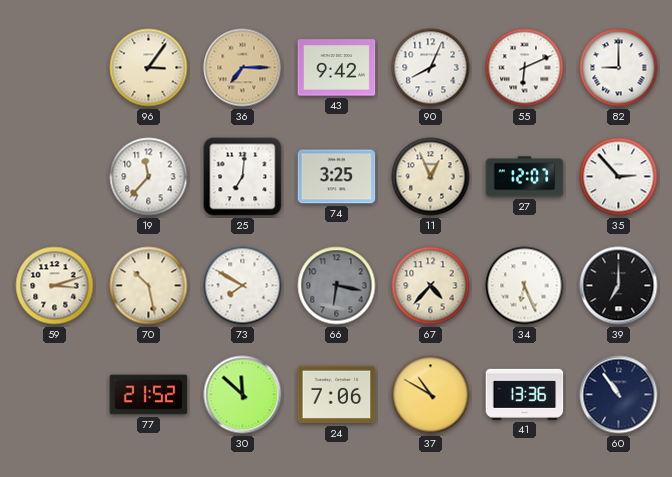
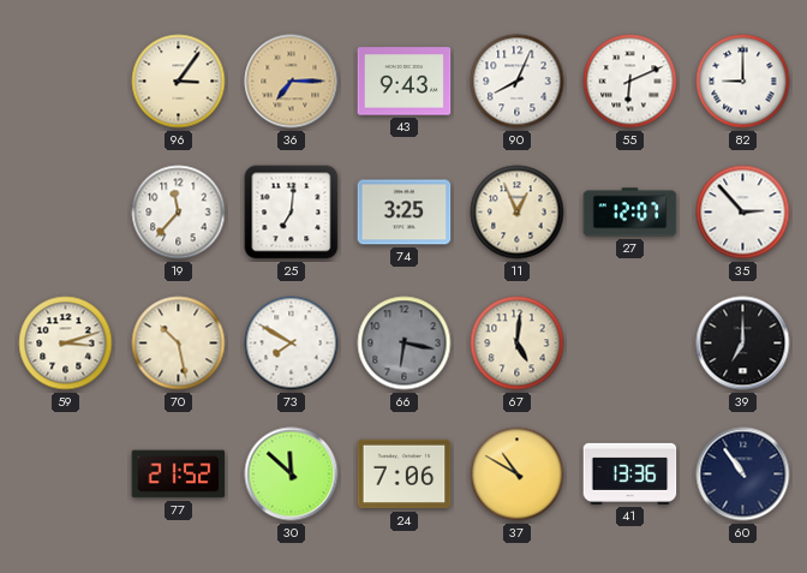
43: 9:42 -> 9:43
67: 4:37 -> 5:01
34: 6:26 -> none
